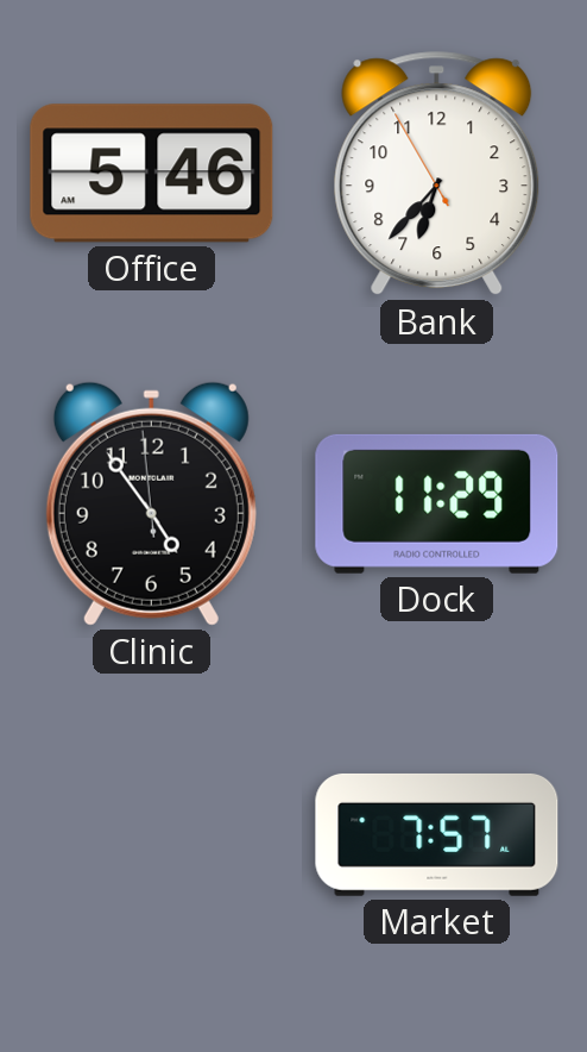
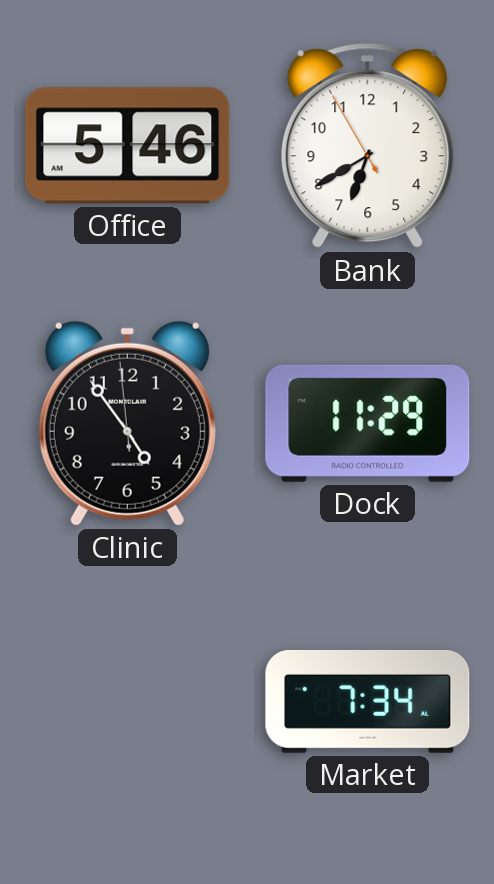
Bank: 6:36 -> 6:39
Market: 7:57 -> 7:34
